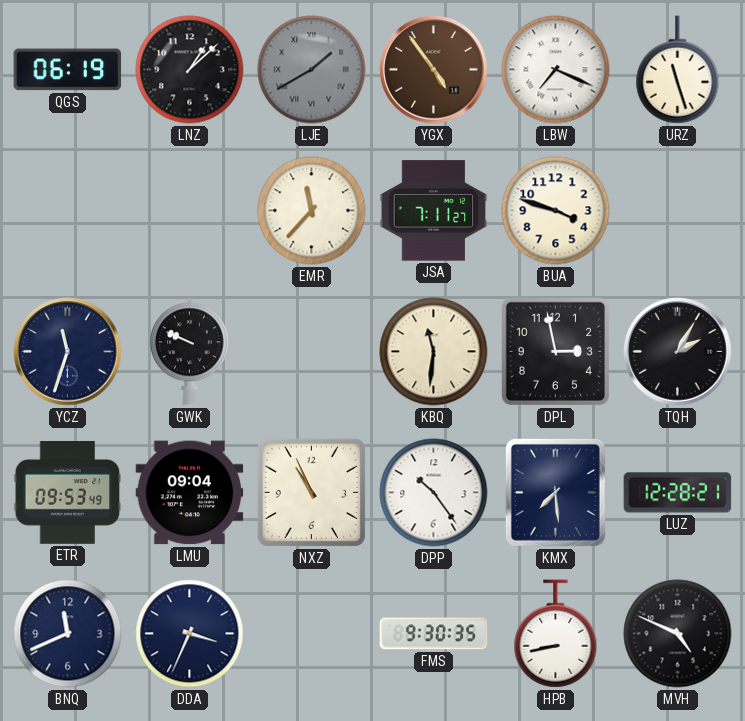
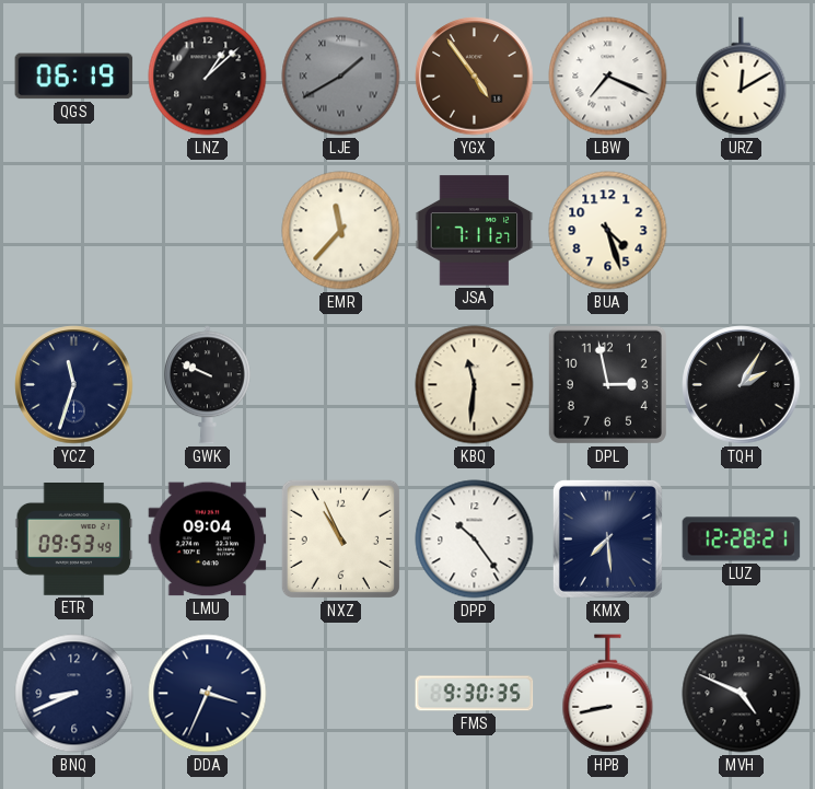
URZ: 11:27 -> 12:10
BUA: 3:48 -> 4:27
BNQ: 11:41 -> 8:41
